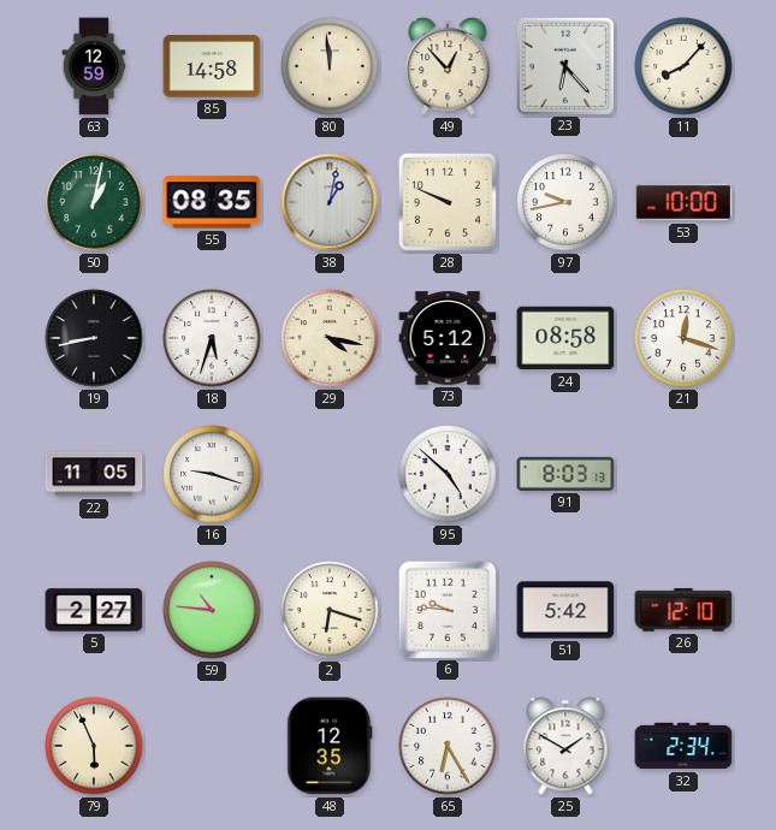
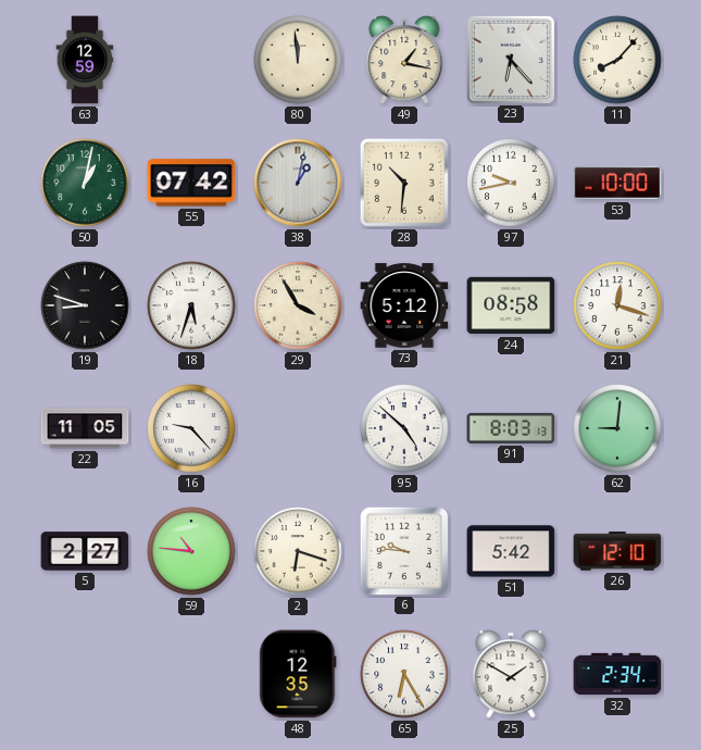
85: 14:58 -> none
49: 12:53 -> 1:17
55: 08:35 -> 07:42
28: 9:49 -> 10:31
19: 8:43 -> 8:48
29: 4:17 -> 3:55
16: 9:18 -> 9:23
62: none -> 9:01
79: 5:56 -> none
